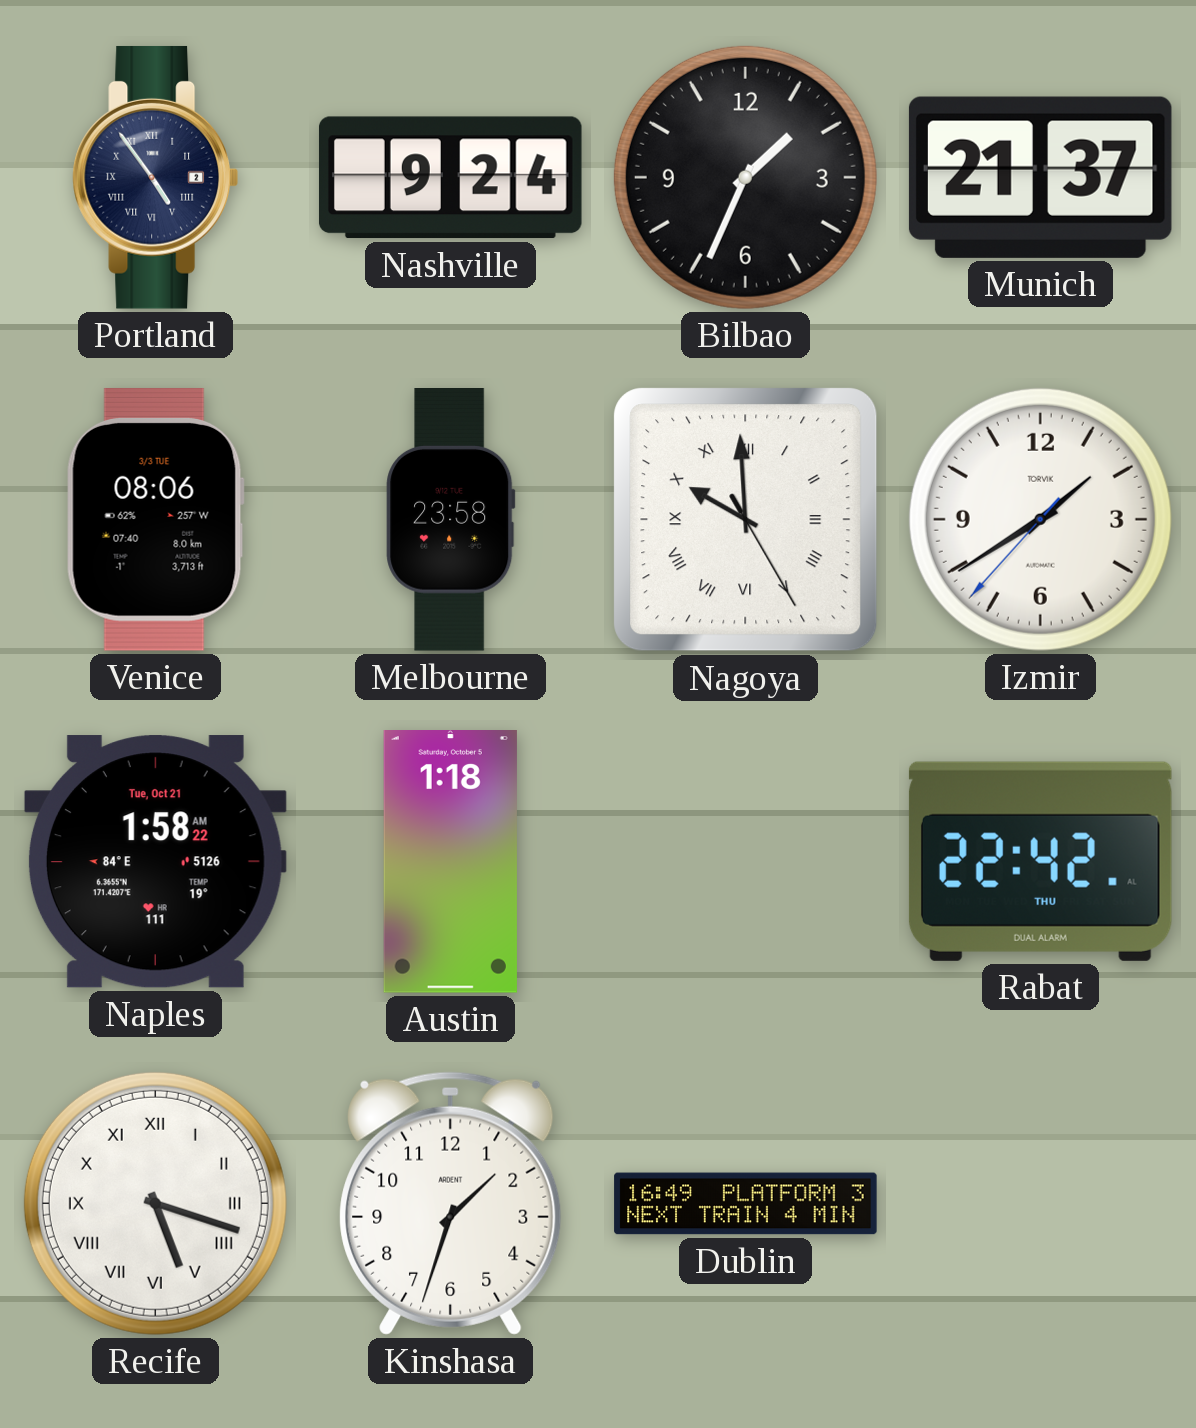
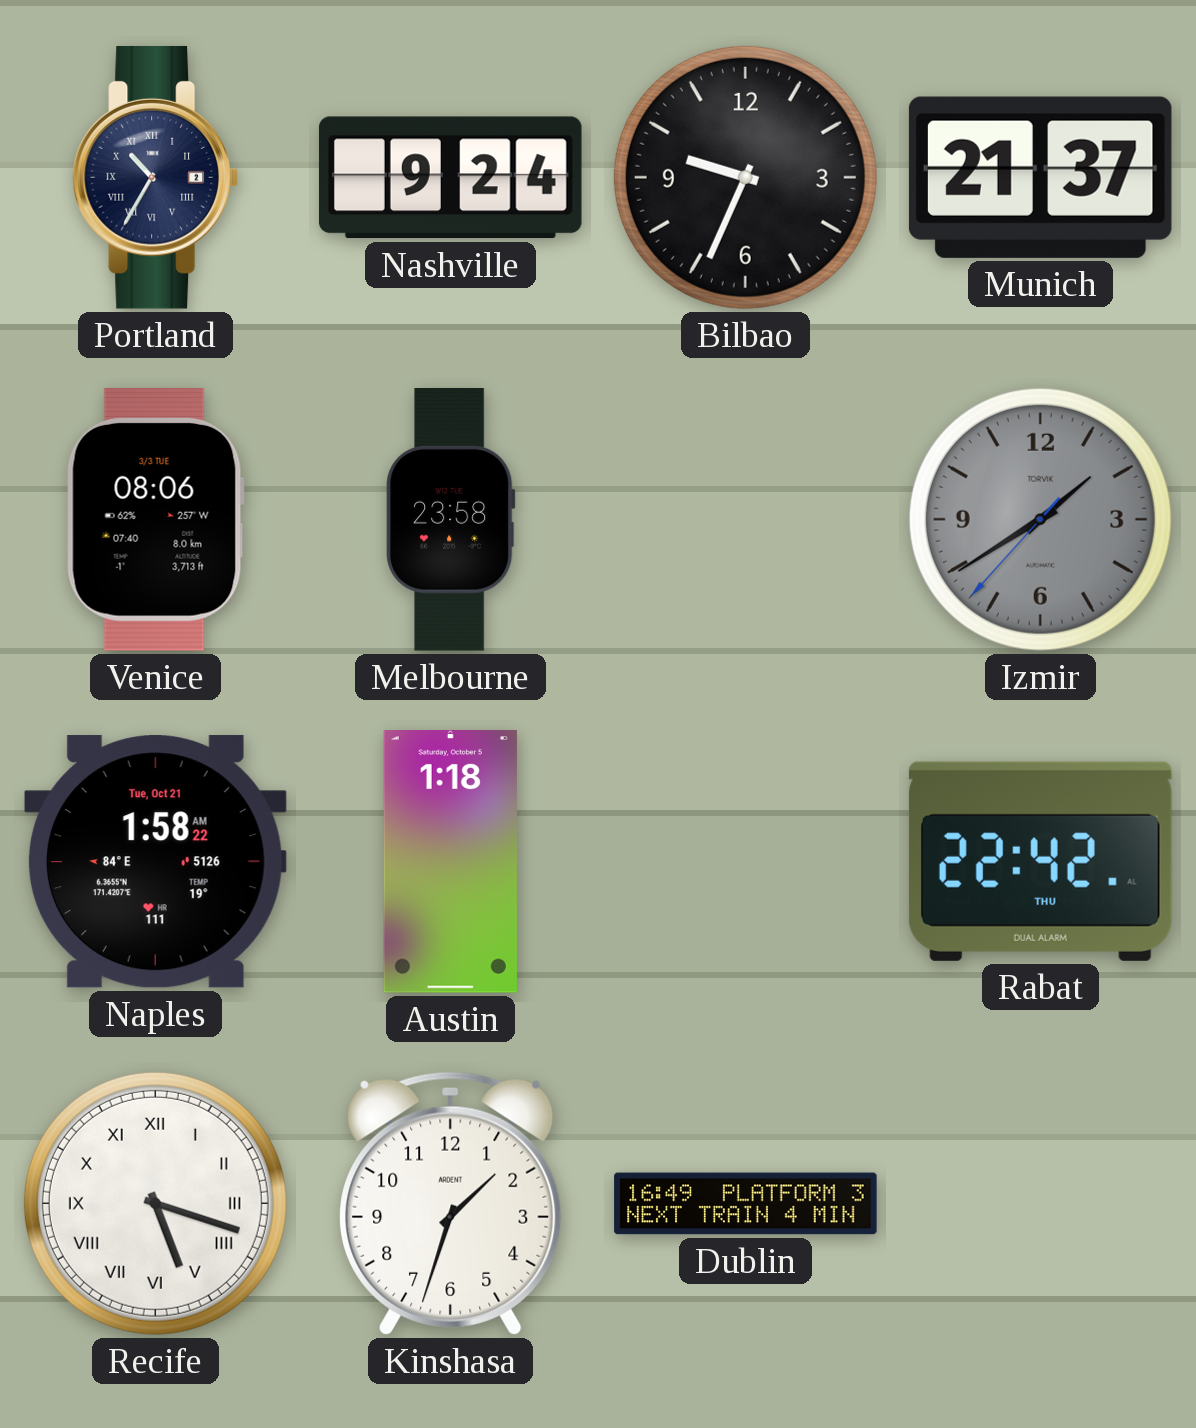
Portland: 4:54 -> 10:35
Bilbao: 1:34 -> 9:34
Nagoya: 9:59 -> none
Izmir dial: white -> grey
